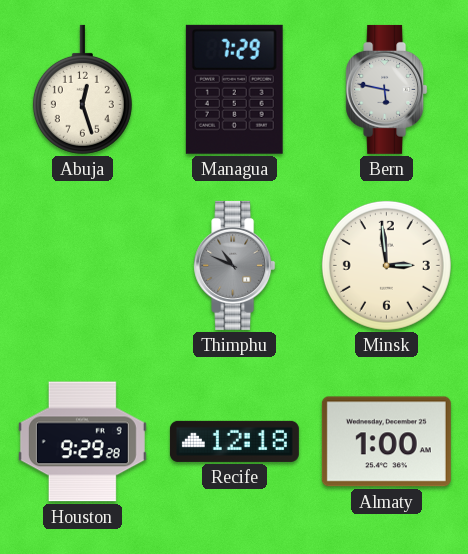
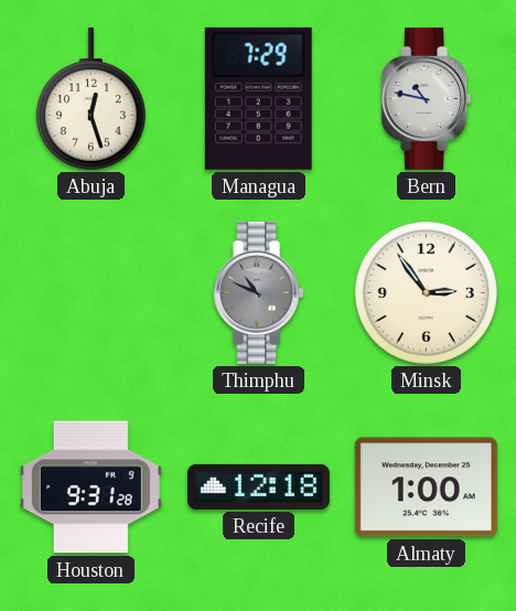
Bern: 5:47 -> 10:47
Minsk: 2:59 -> 2:54
Houston: 9:29 -> 9:31
